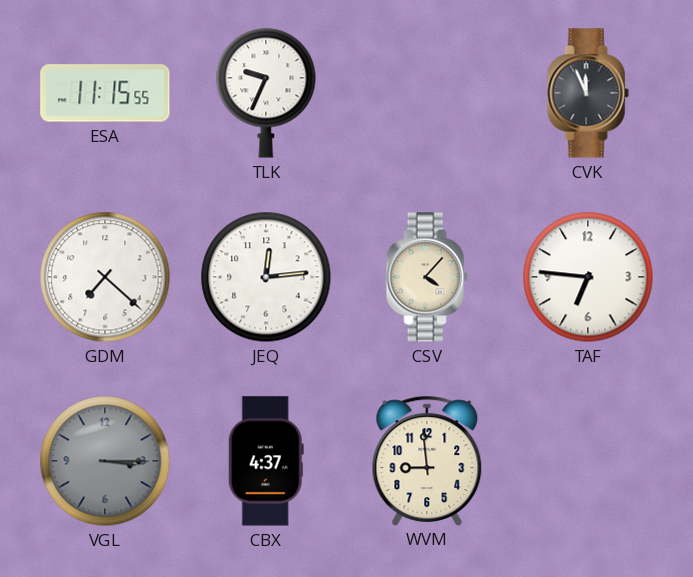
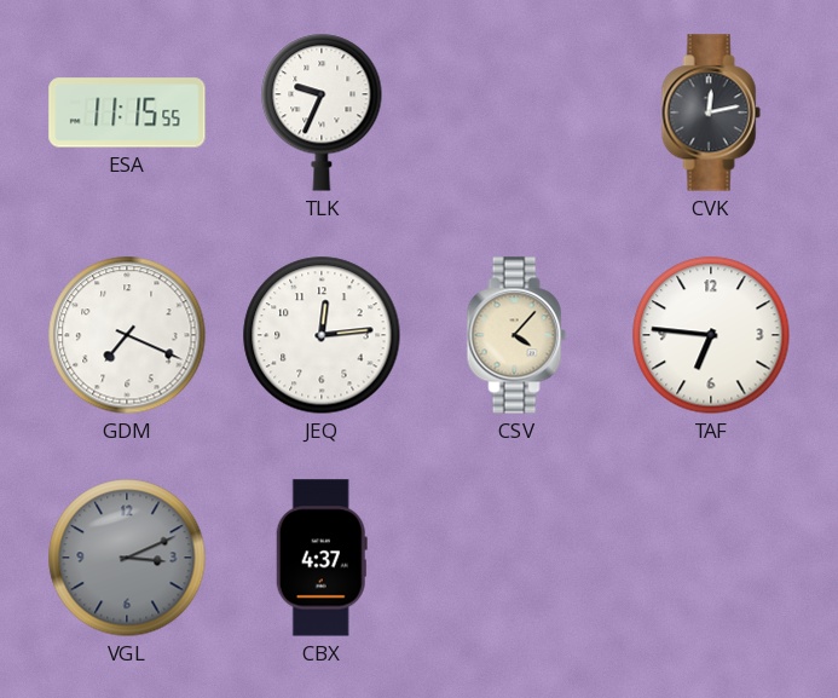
CVK: 11:56 -> 12:13
GDM: 7:22 -> 7:19
VGL: 3:15 -> 3:11
WVM: 8:59 -> none
